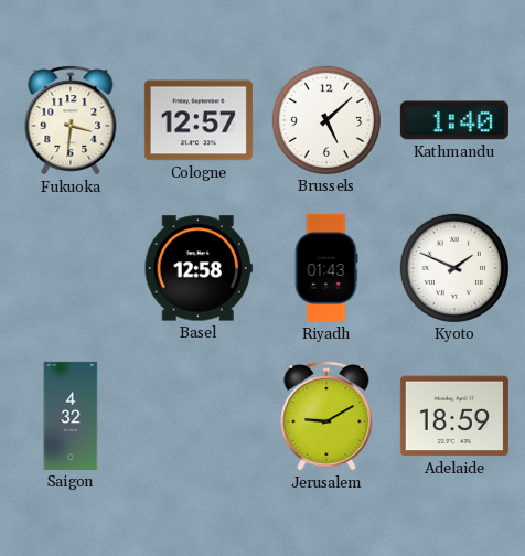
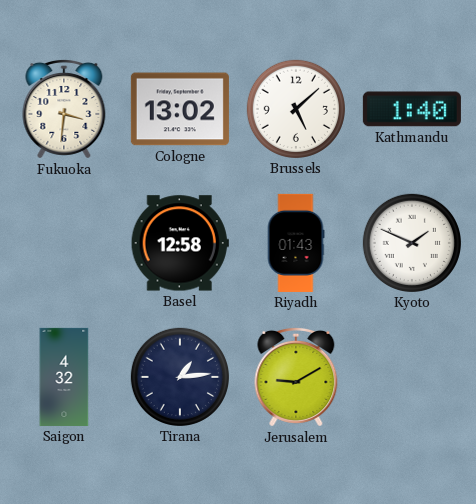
Cologne: 12:57 -> 13:02
Tirana: none -> 1:14
Adelaide: 18:59 -> none
